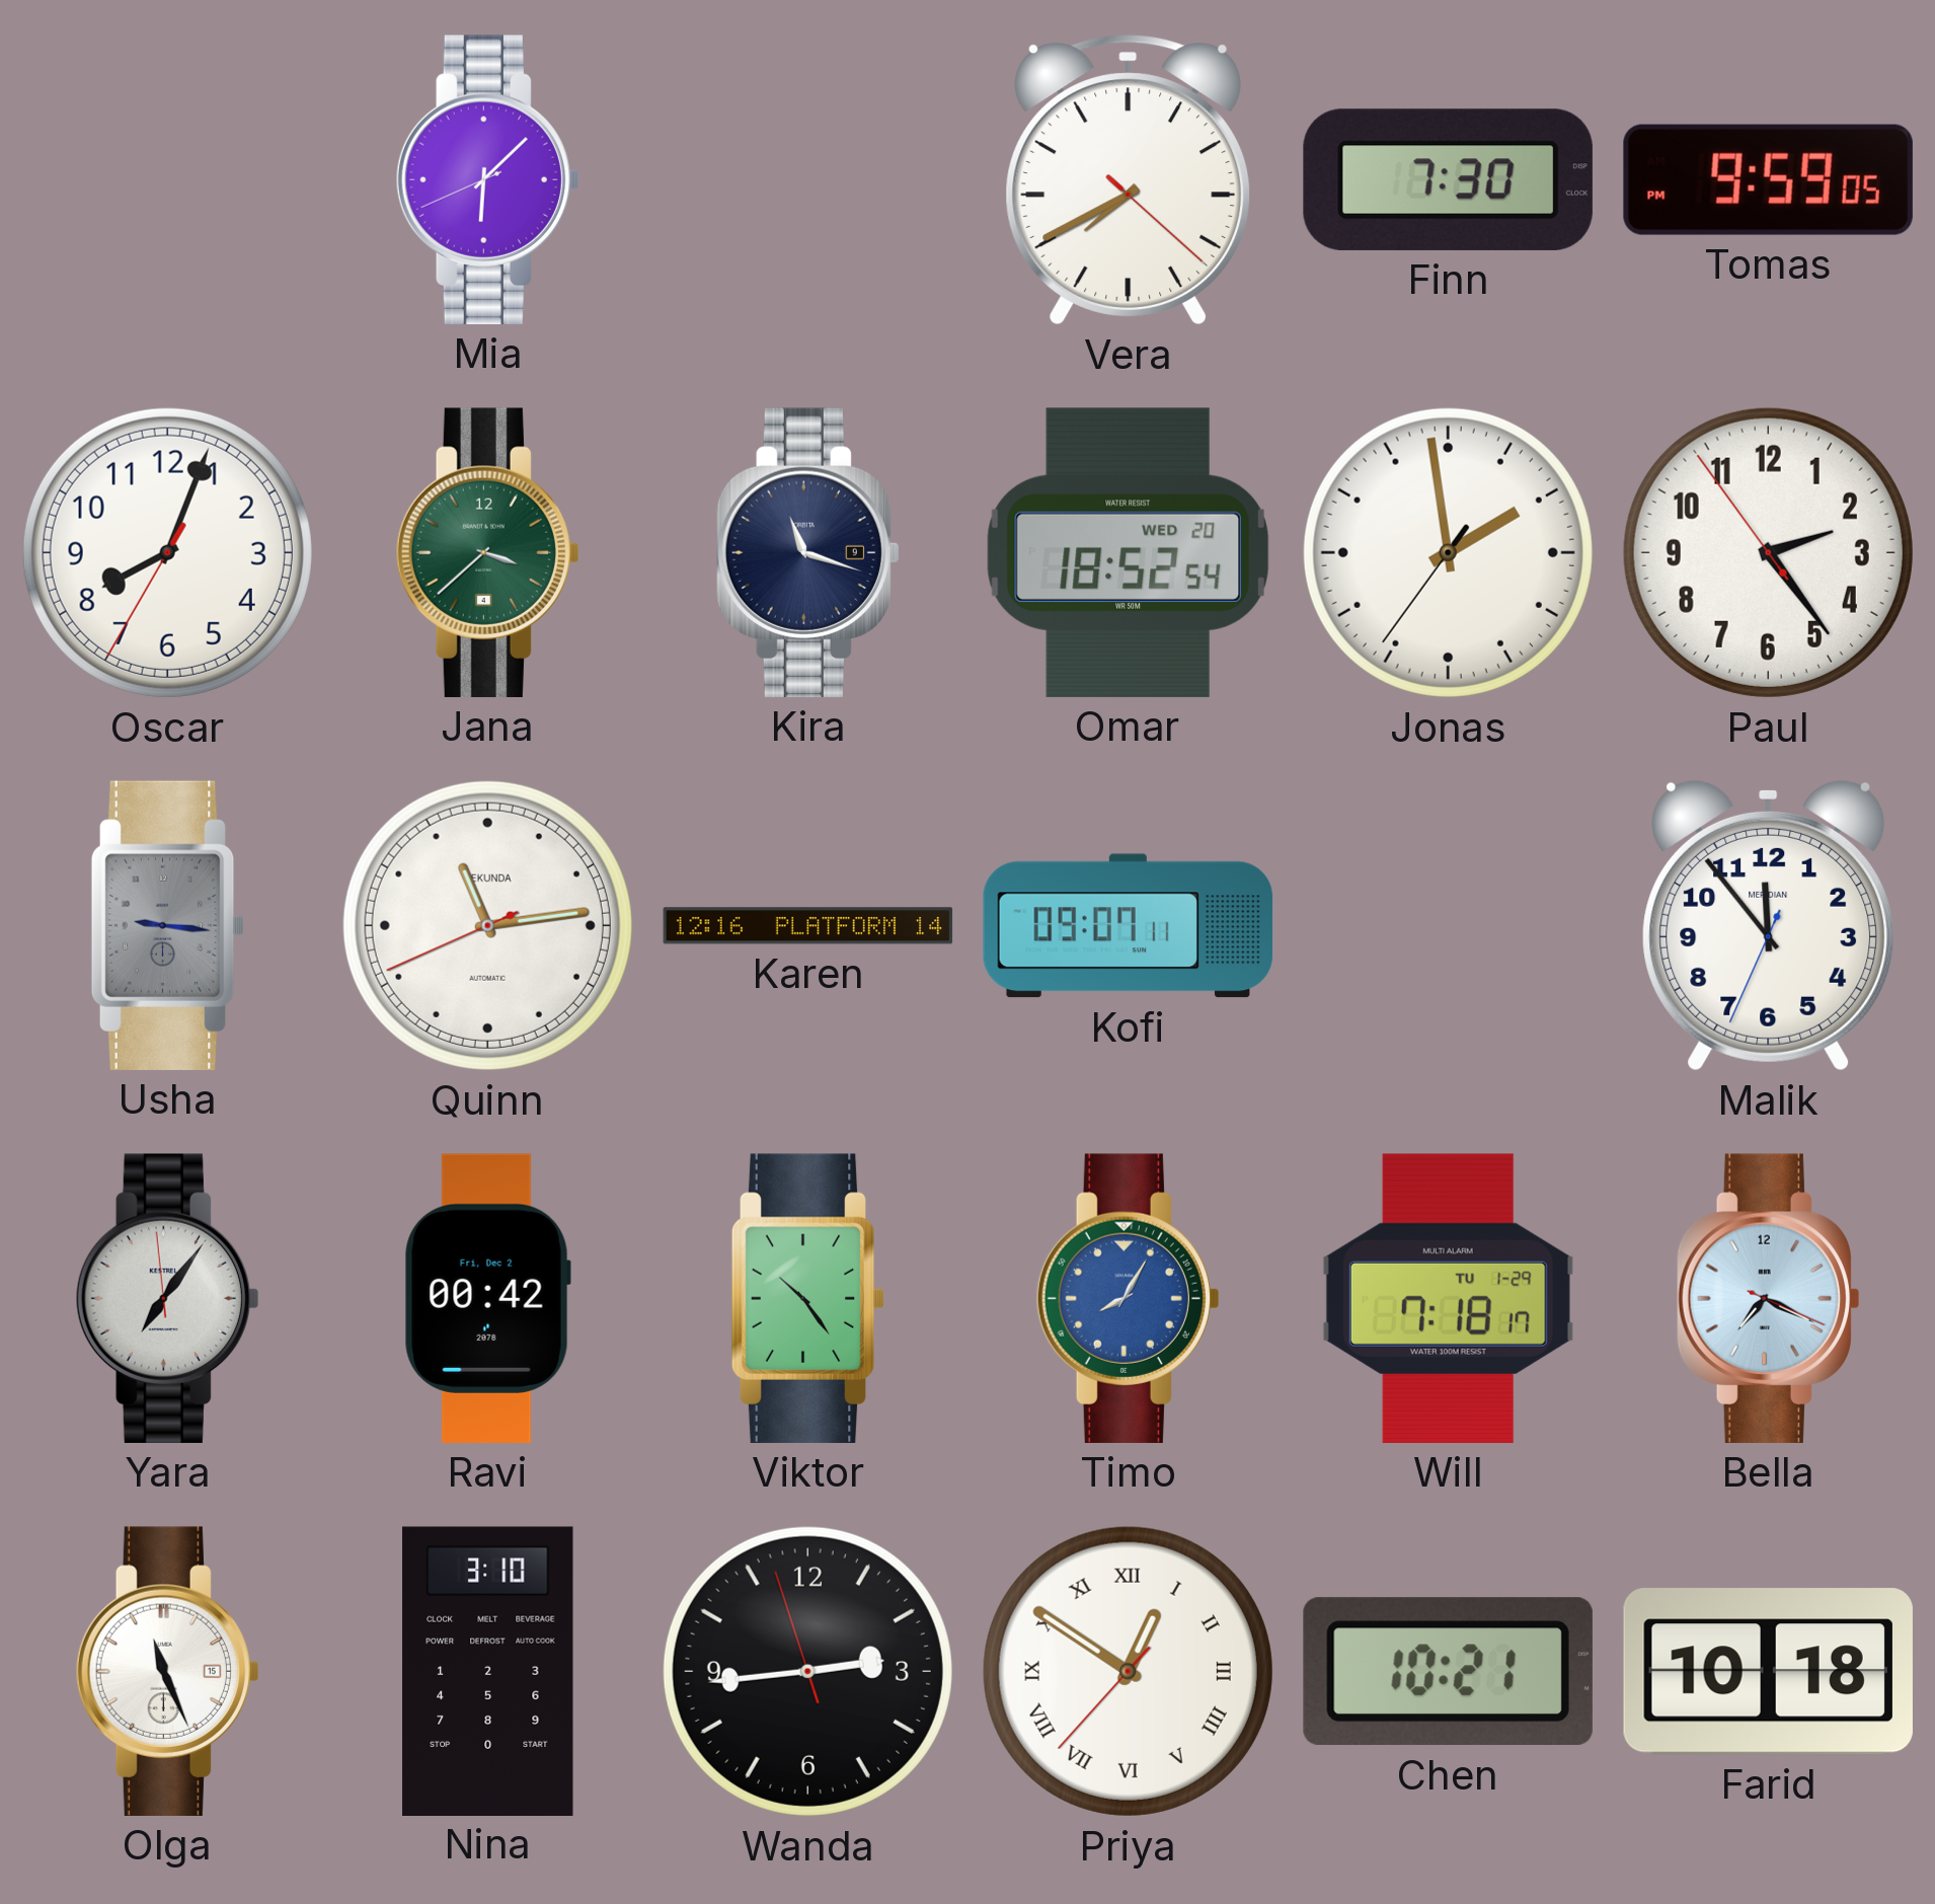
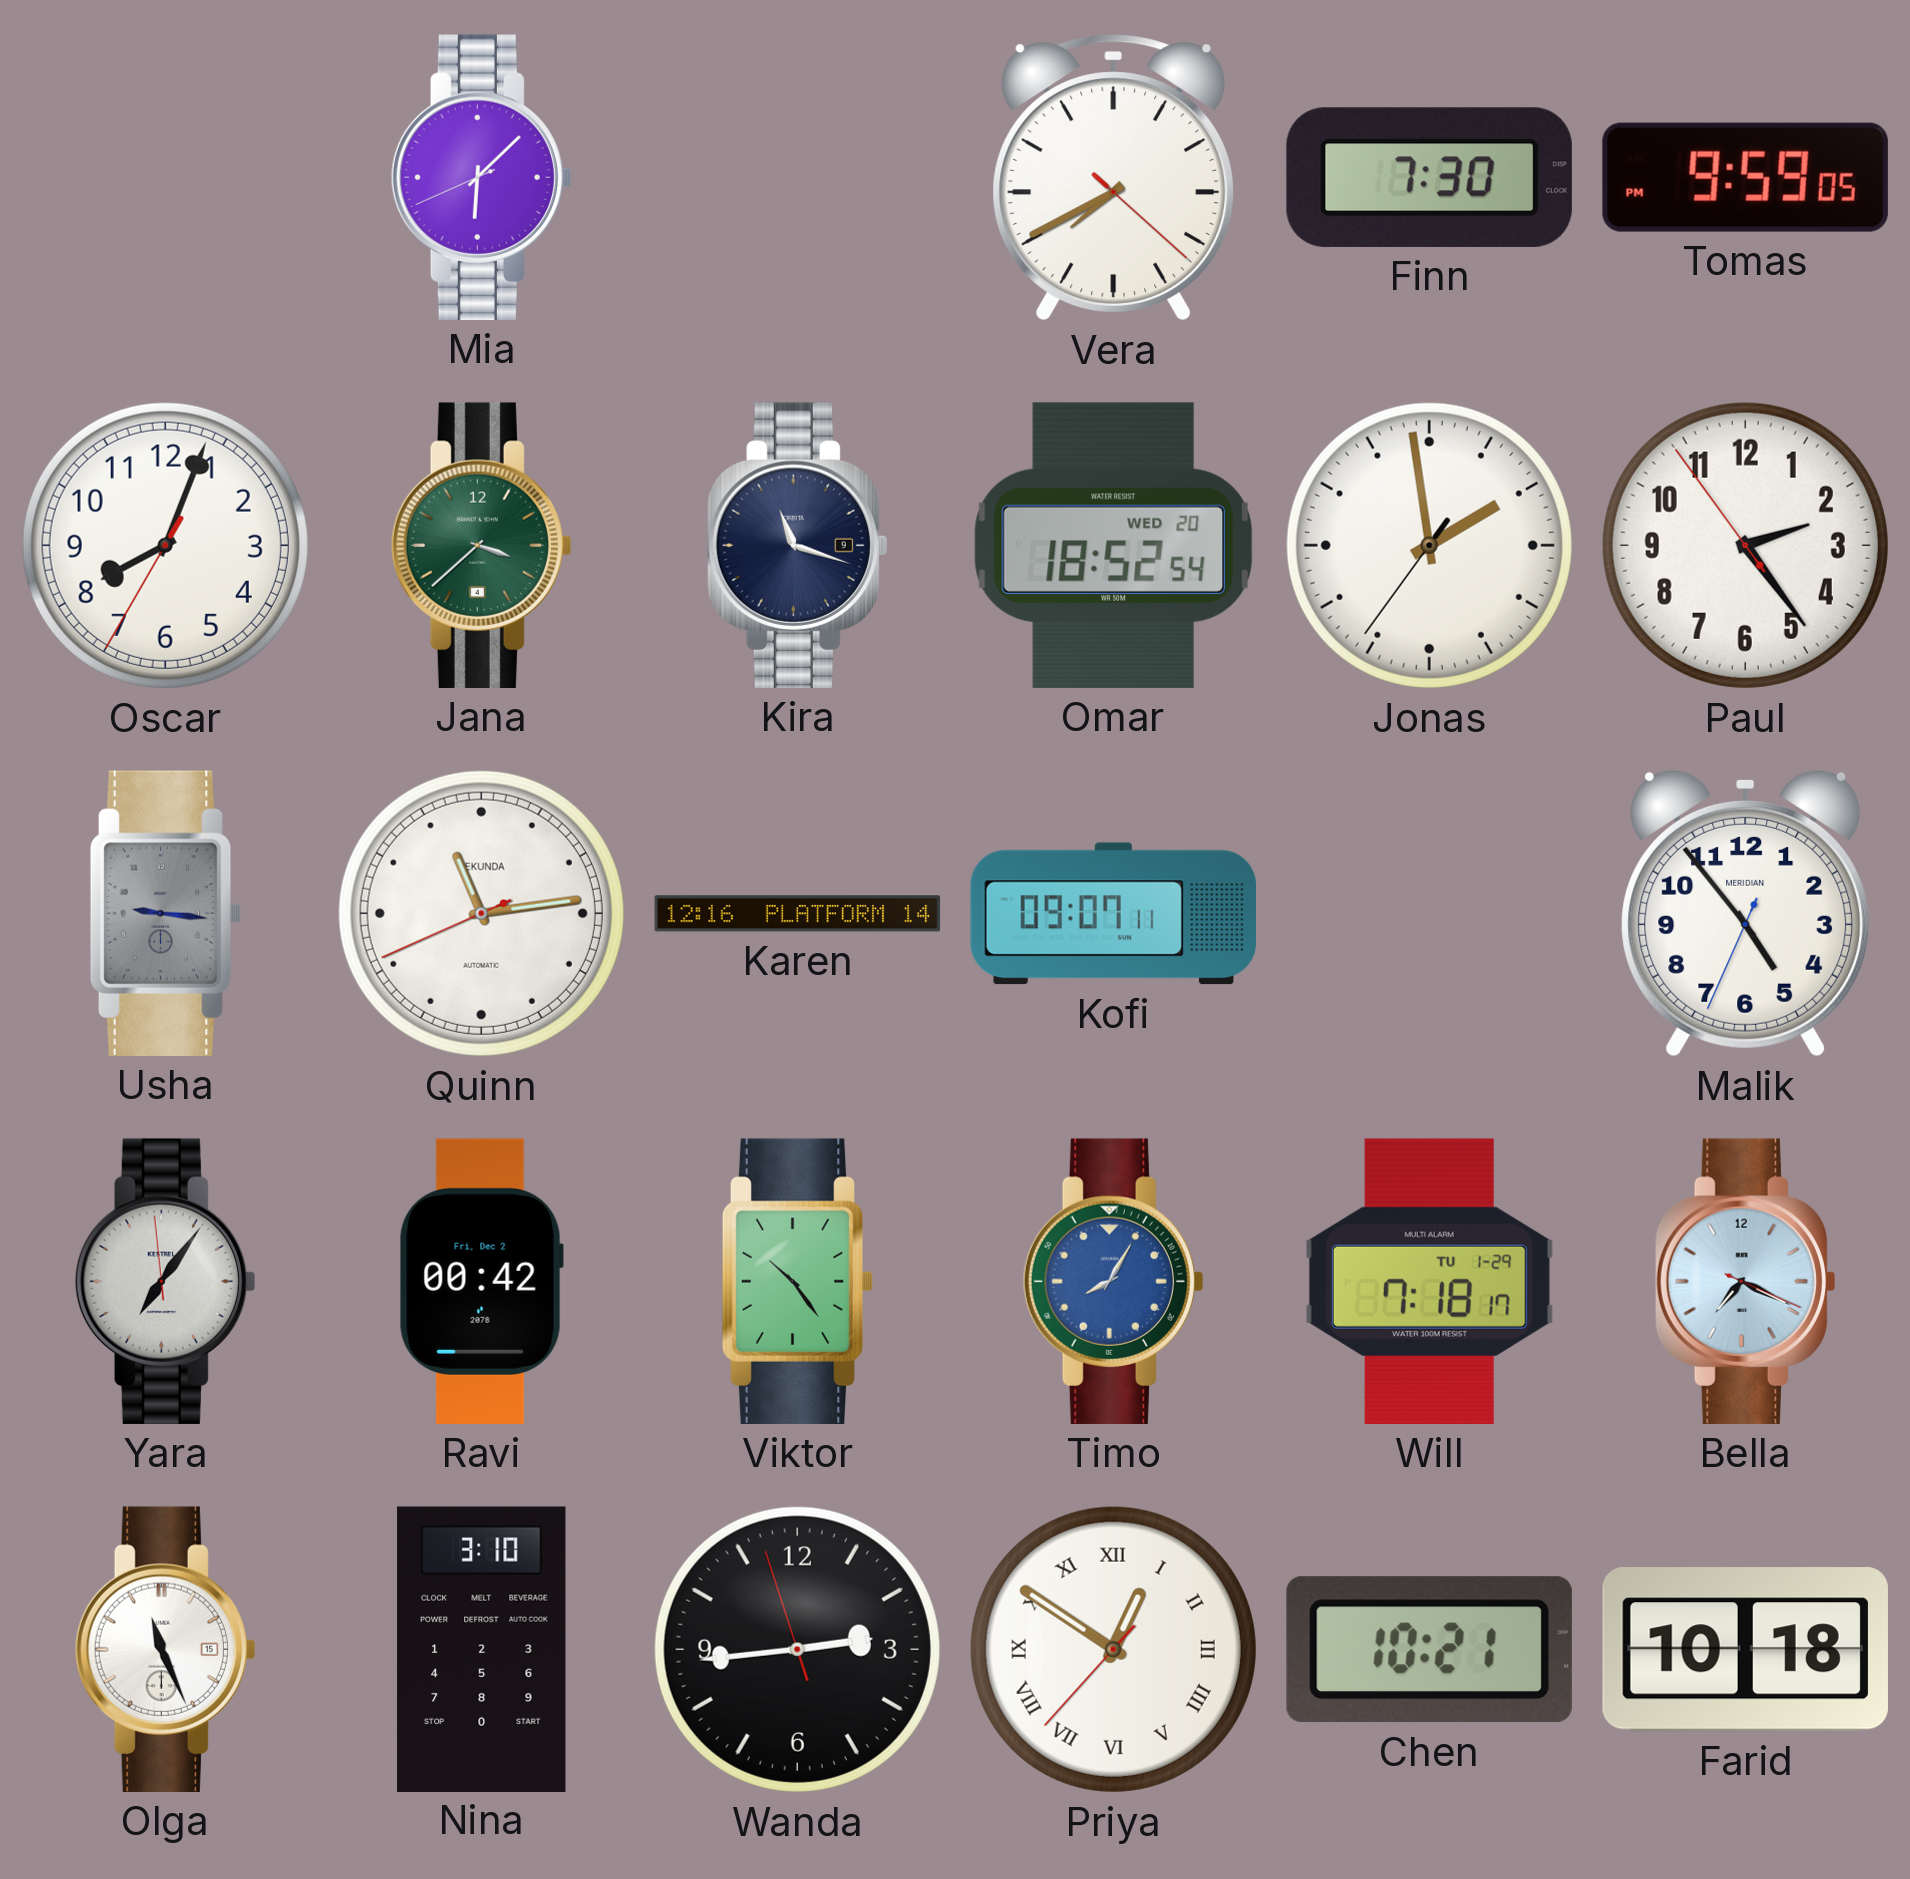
Malik: 11:53 -> 4:53
